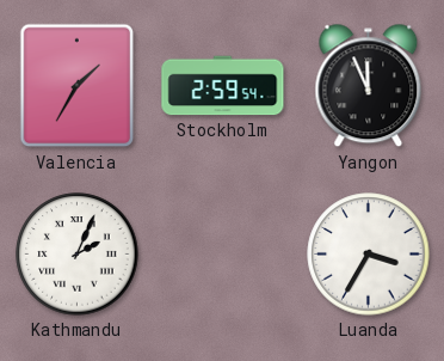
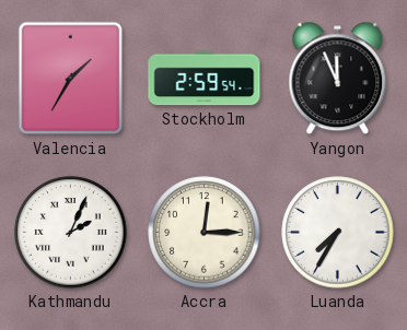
Accra: none -> 12:15
Luanda: 3:35 -> 7:35
